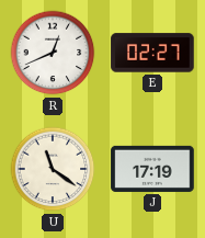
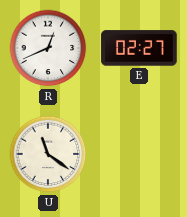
J: 17:19 -> none
